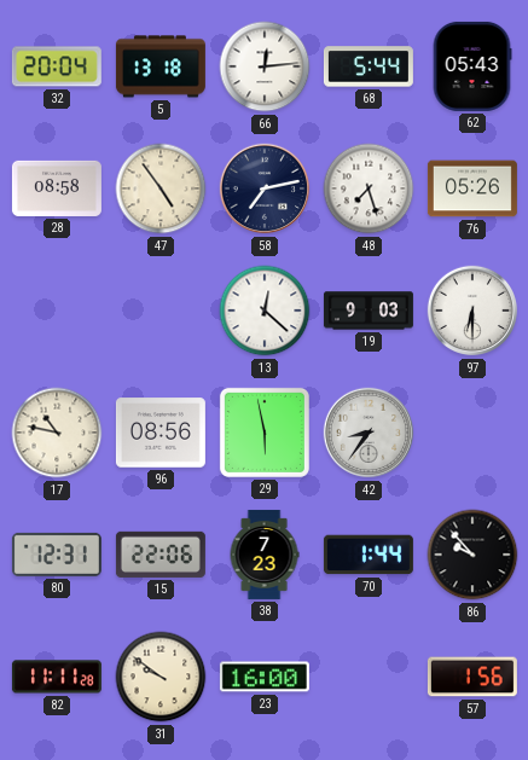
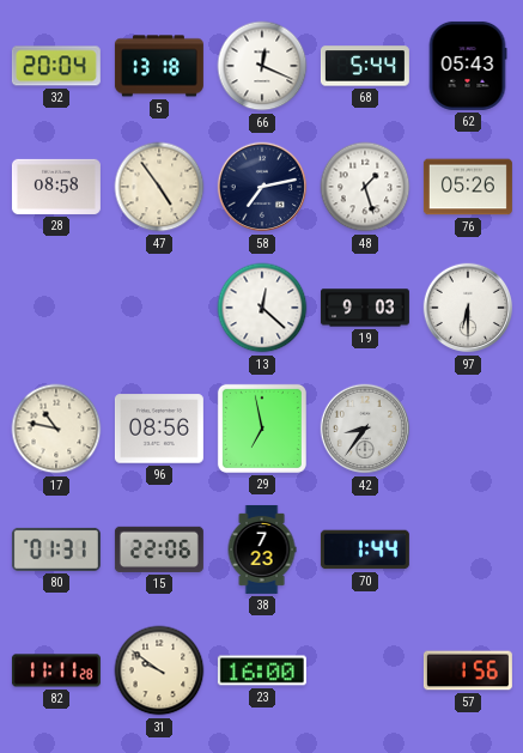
66: 12:14 -> 12:19
48: 7:27 -> 1:27
29: 5:58 -> 6:58
80: 12:31 -> 01:31
86: 9:53 -> none
